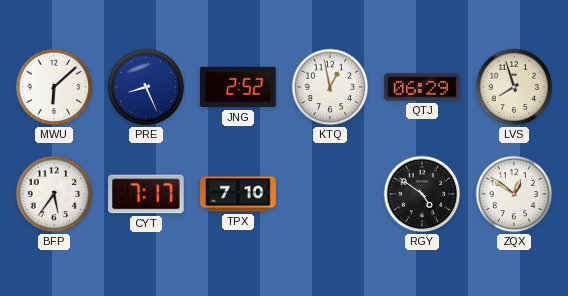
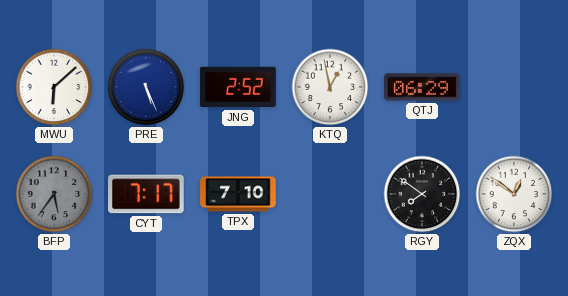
PRE: 8:26 -> 5:26
LVS: 7:57 -> none
BFP dial: white -> grey
RGY: 4:51 -> 7:51
